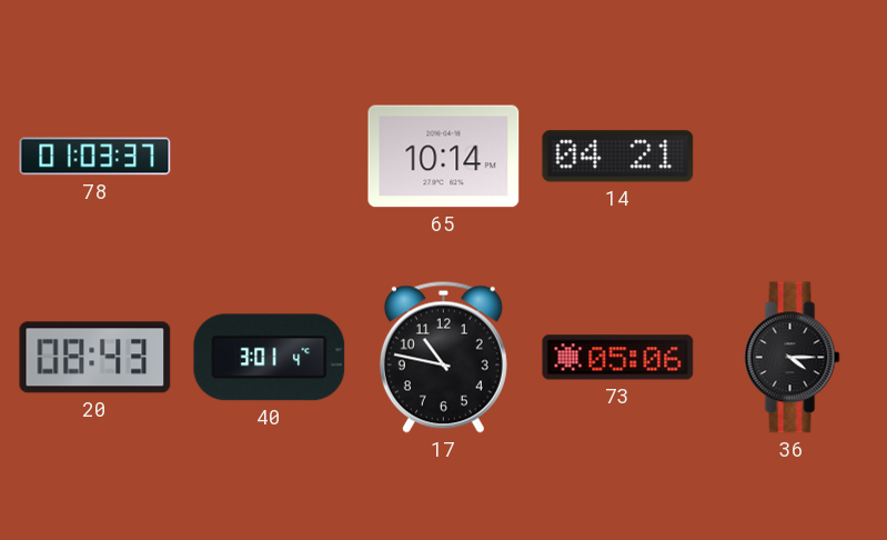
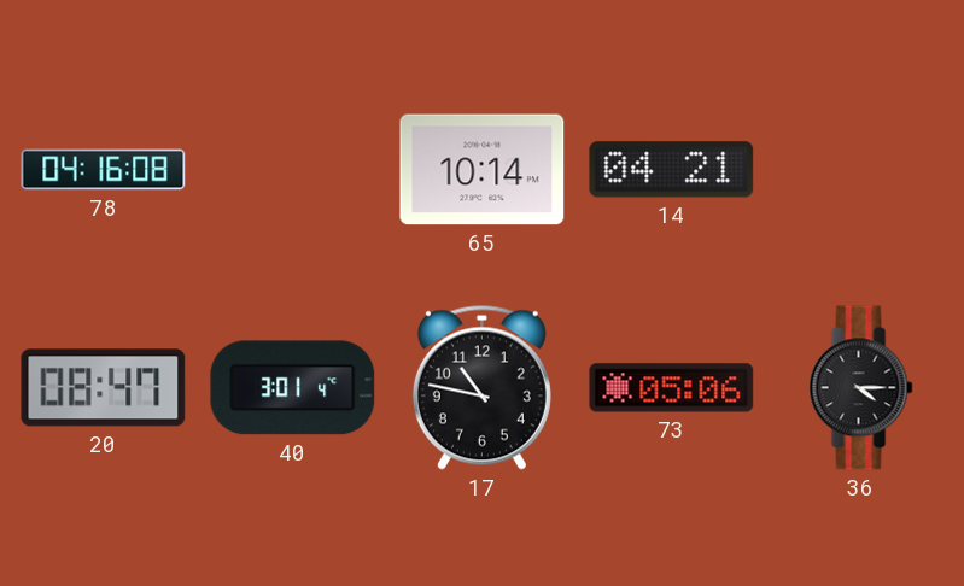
78: 01:03 -> 04:16
20: 08:43 -> 08:47
